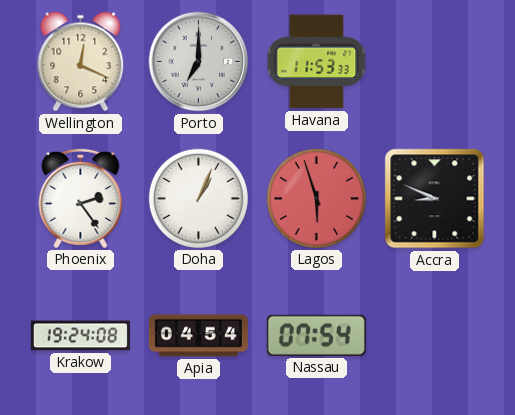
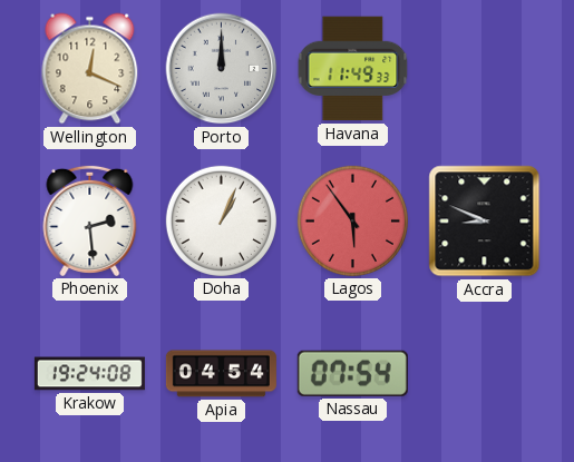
Porto: 7:00 -> 12:00
Havana: 11:53 -> 11:49
Phoenix: 2:24 -> 2:29
Lagos: 5:57 -> 5:54
